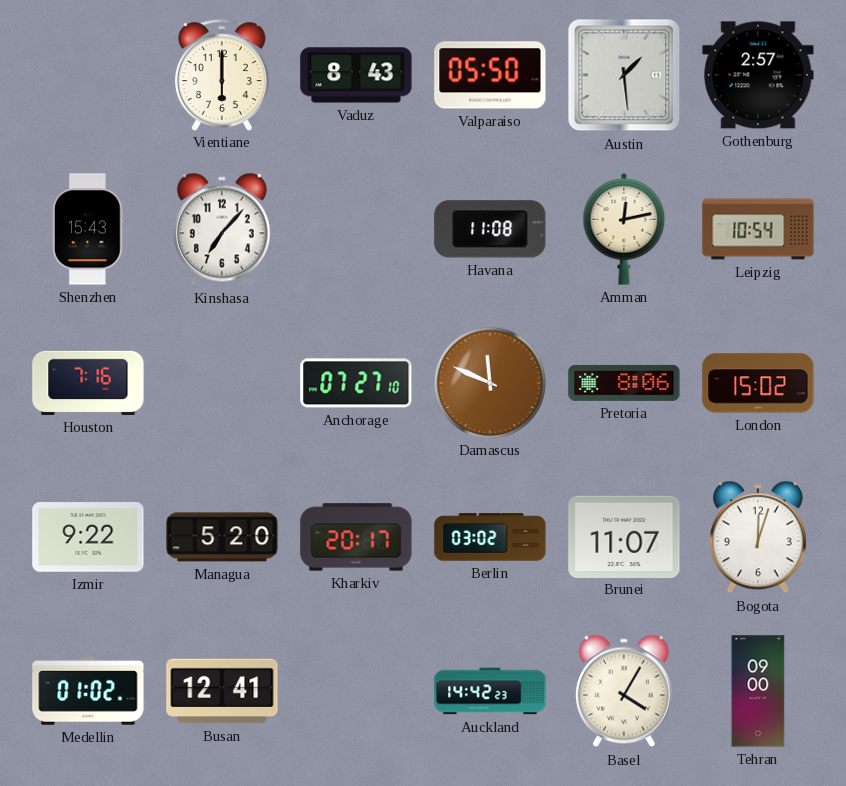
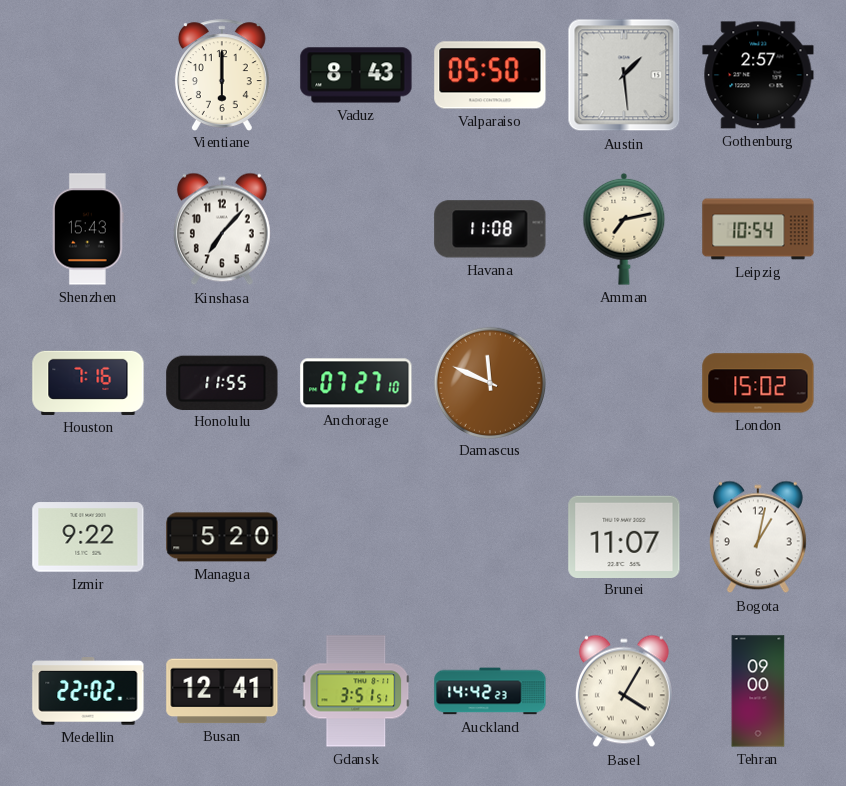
Amman: 12:13 -> 7:13
Honolulu: none -> 11:55
Pretoria: 8:06 -> none
Kharkiv: 20:17 -> none
Berlin: 03:02 -> none
Bogota: 12:03 -> 1:02
Medellin: 01:02 -> 22:02
Gdansk: none -> 3:51
